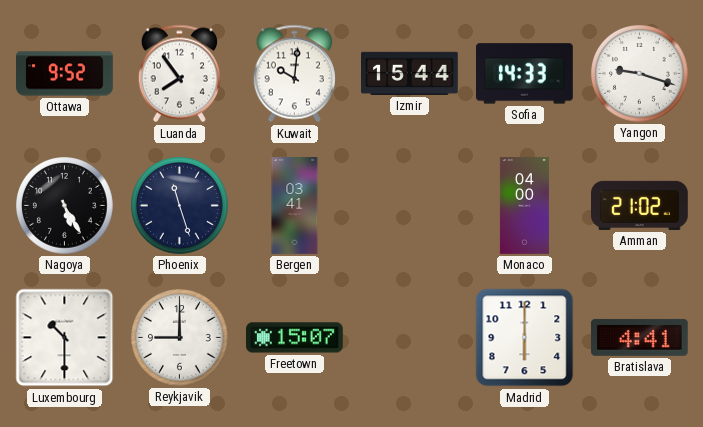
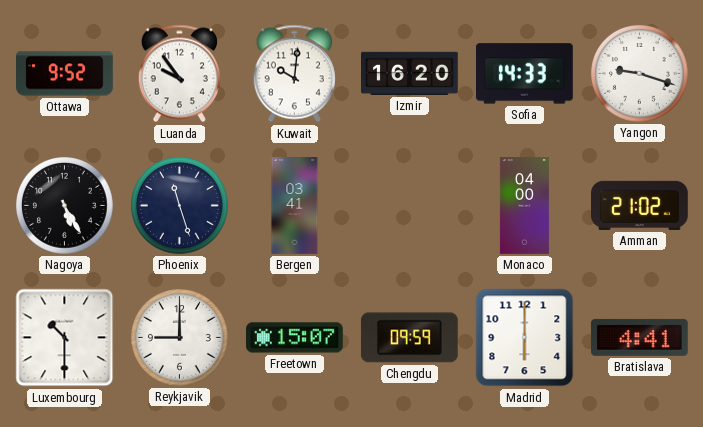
Luanda: 7:54 -> 9:54
Izmir: 15:44 -> 16:20
Chengdu: none -> 09:59
